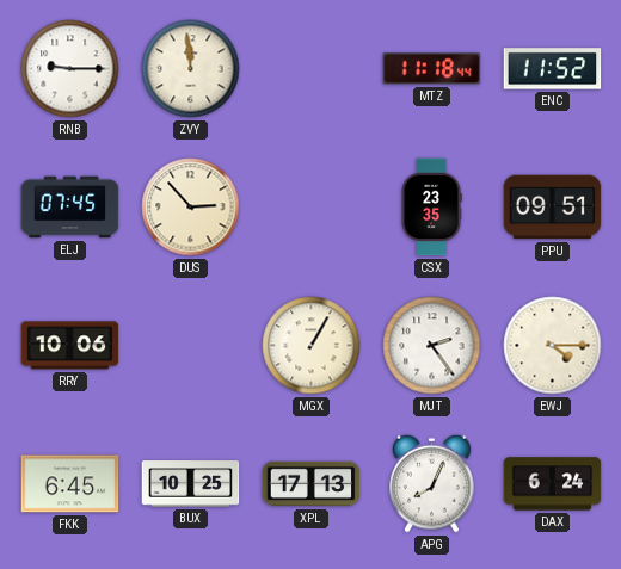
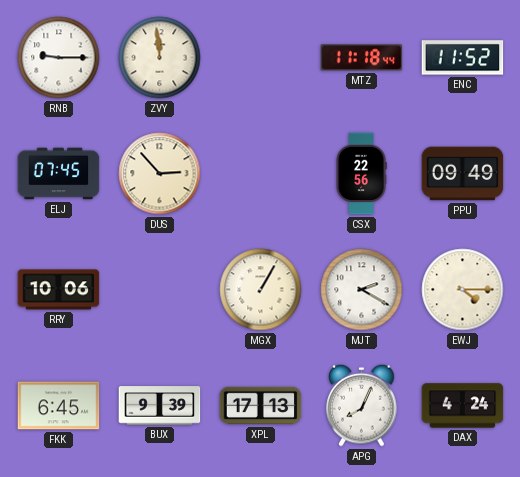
CSX: 23:35 -> 22:56
PPU: 09:51 -> 09:49
MJT: 2:24 -> 2:20
BUX: 10:25 -> 9:39
DAX: 6:24 -> 4:24
